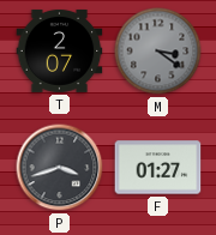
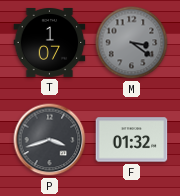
T: 2:07 -> 1:07
F: 01:27 -> 01:32
